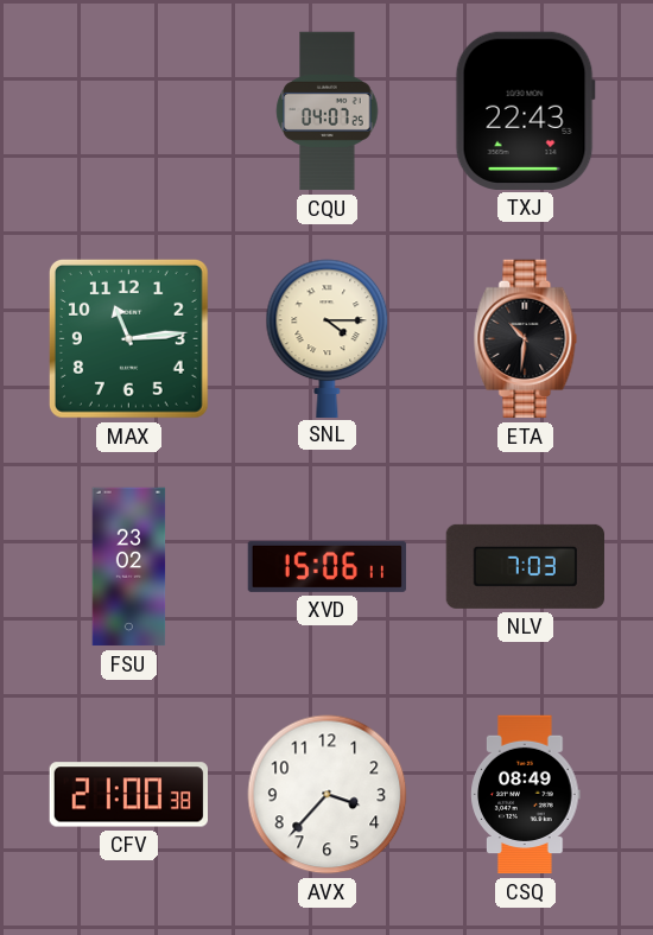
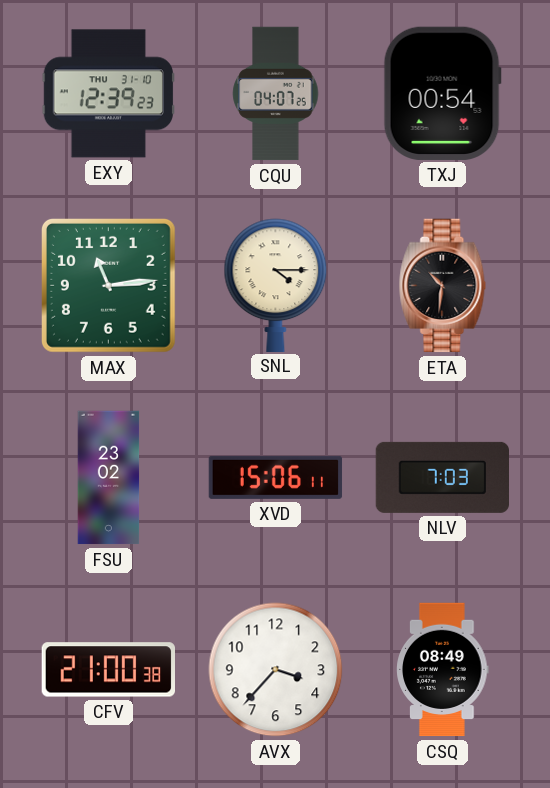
EXY: none -> 12:39
TXJ: 22:43 -> 00:54
